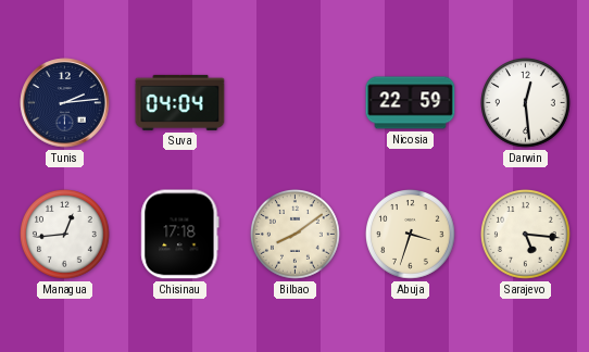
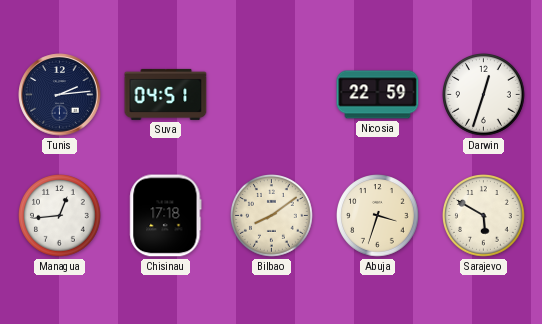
Suva: 04:04 -> 04:51
Darwin: 12:29 -> 12:33
Sarajevo: 5:16 -> 5:50
